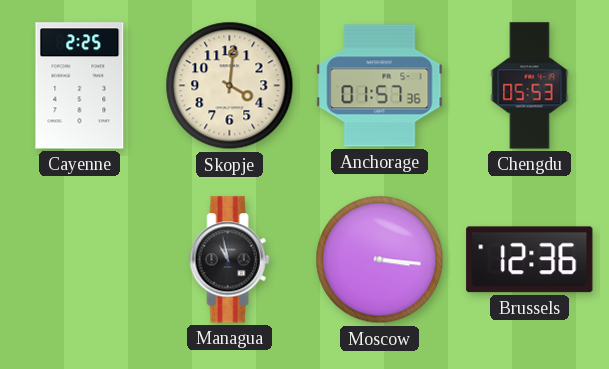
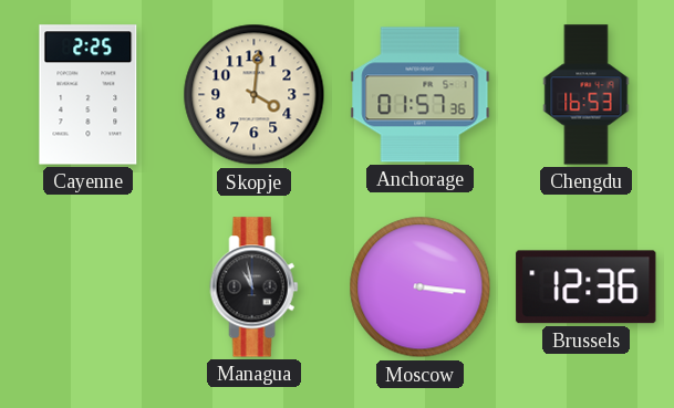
Chengdu: 05:53 -> 16:53
